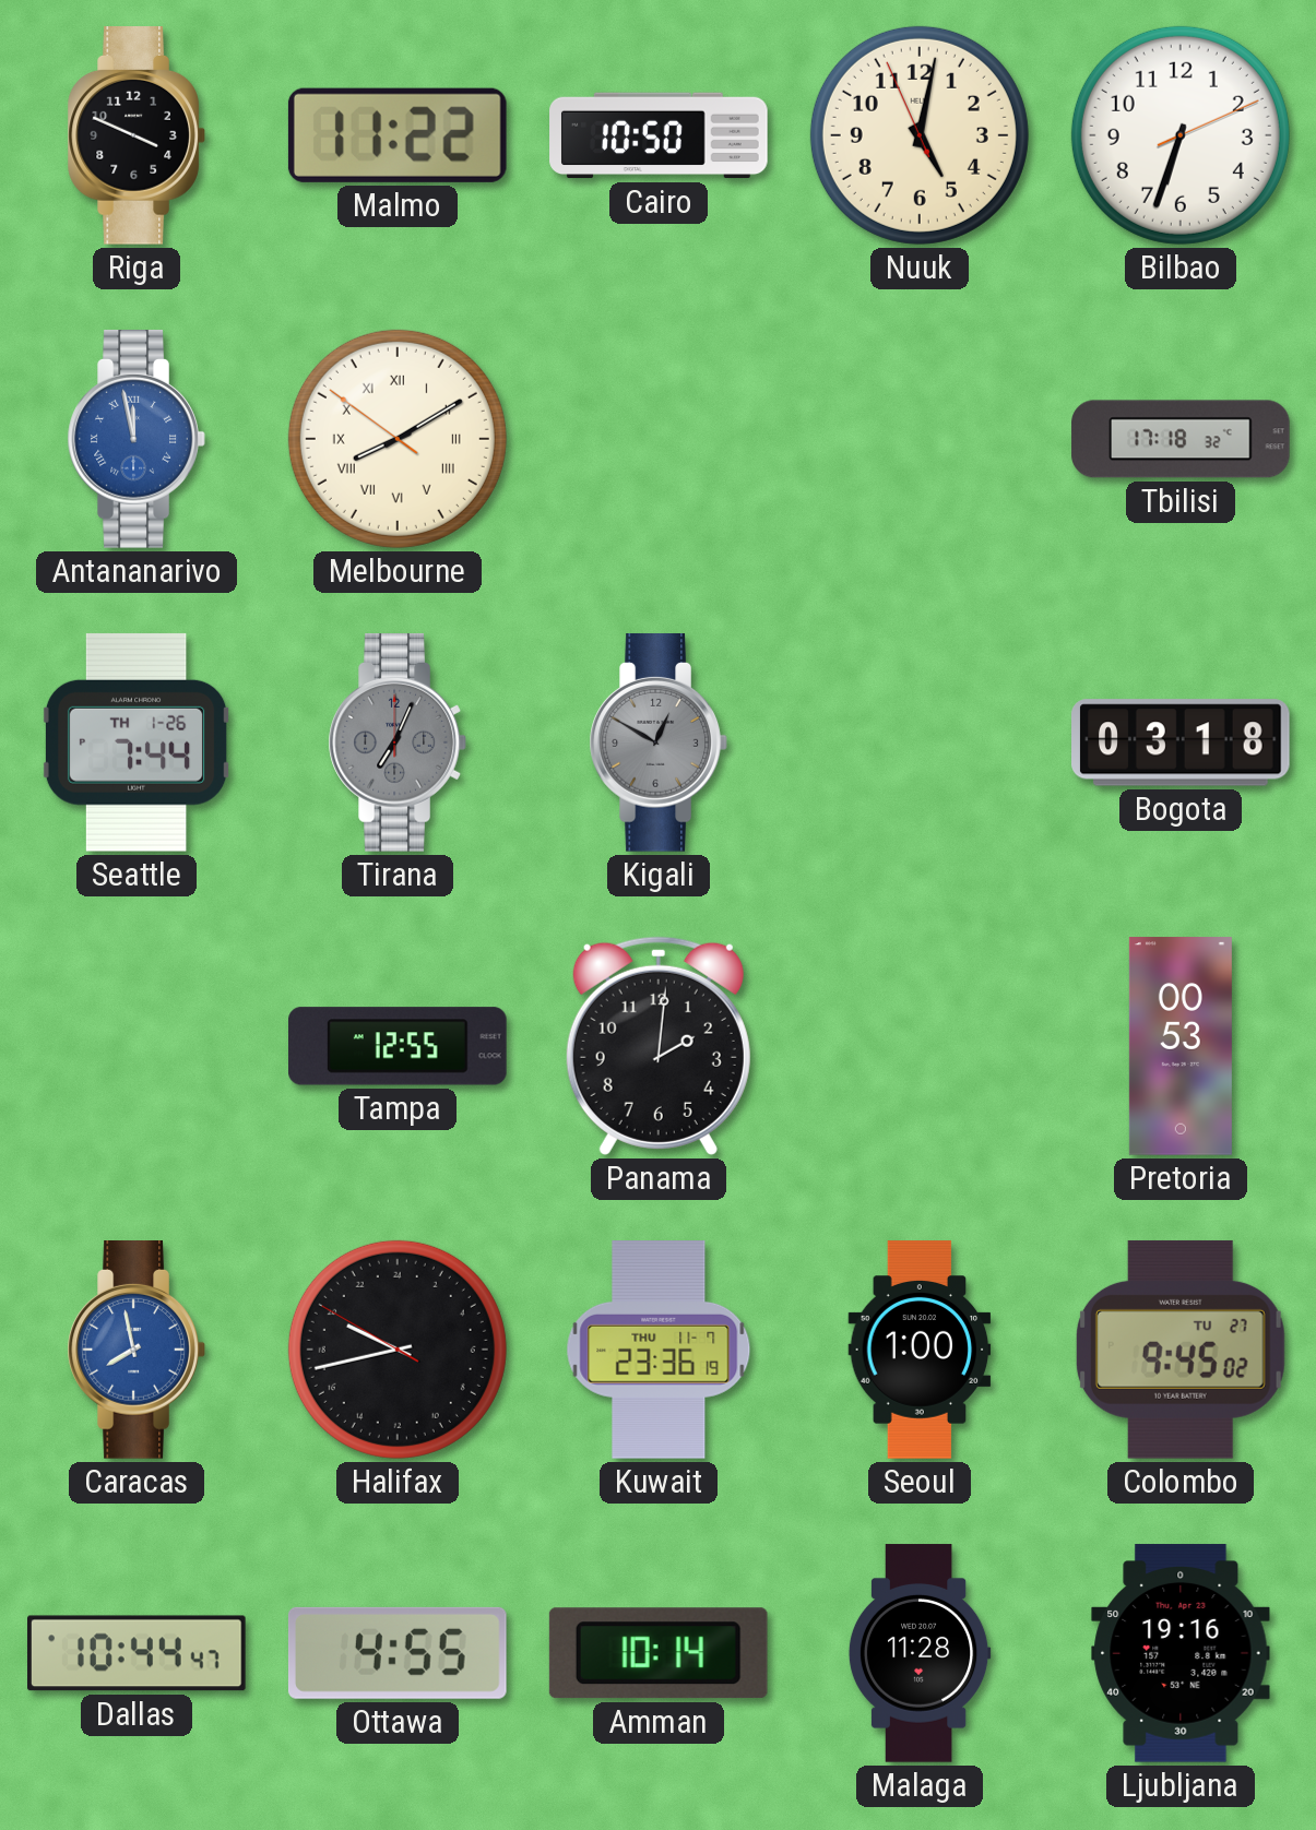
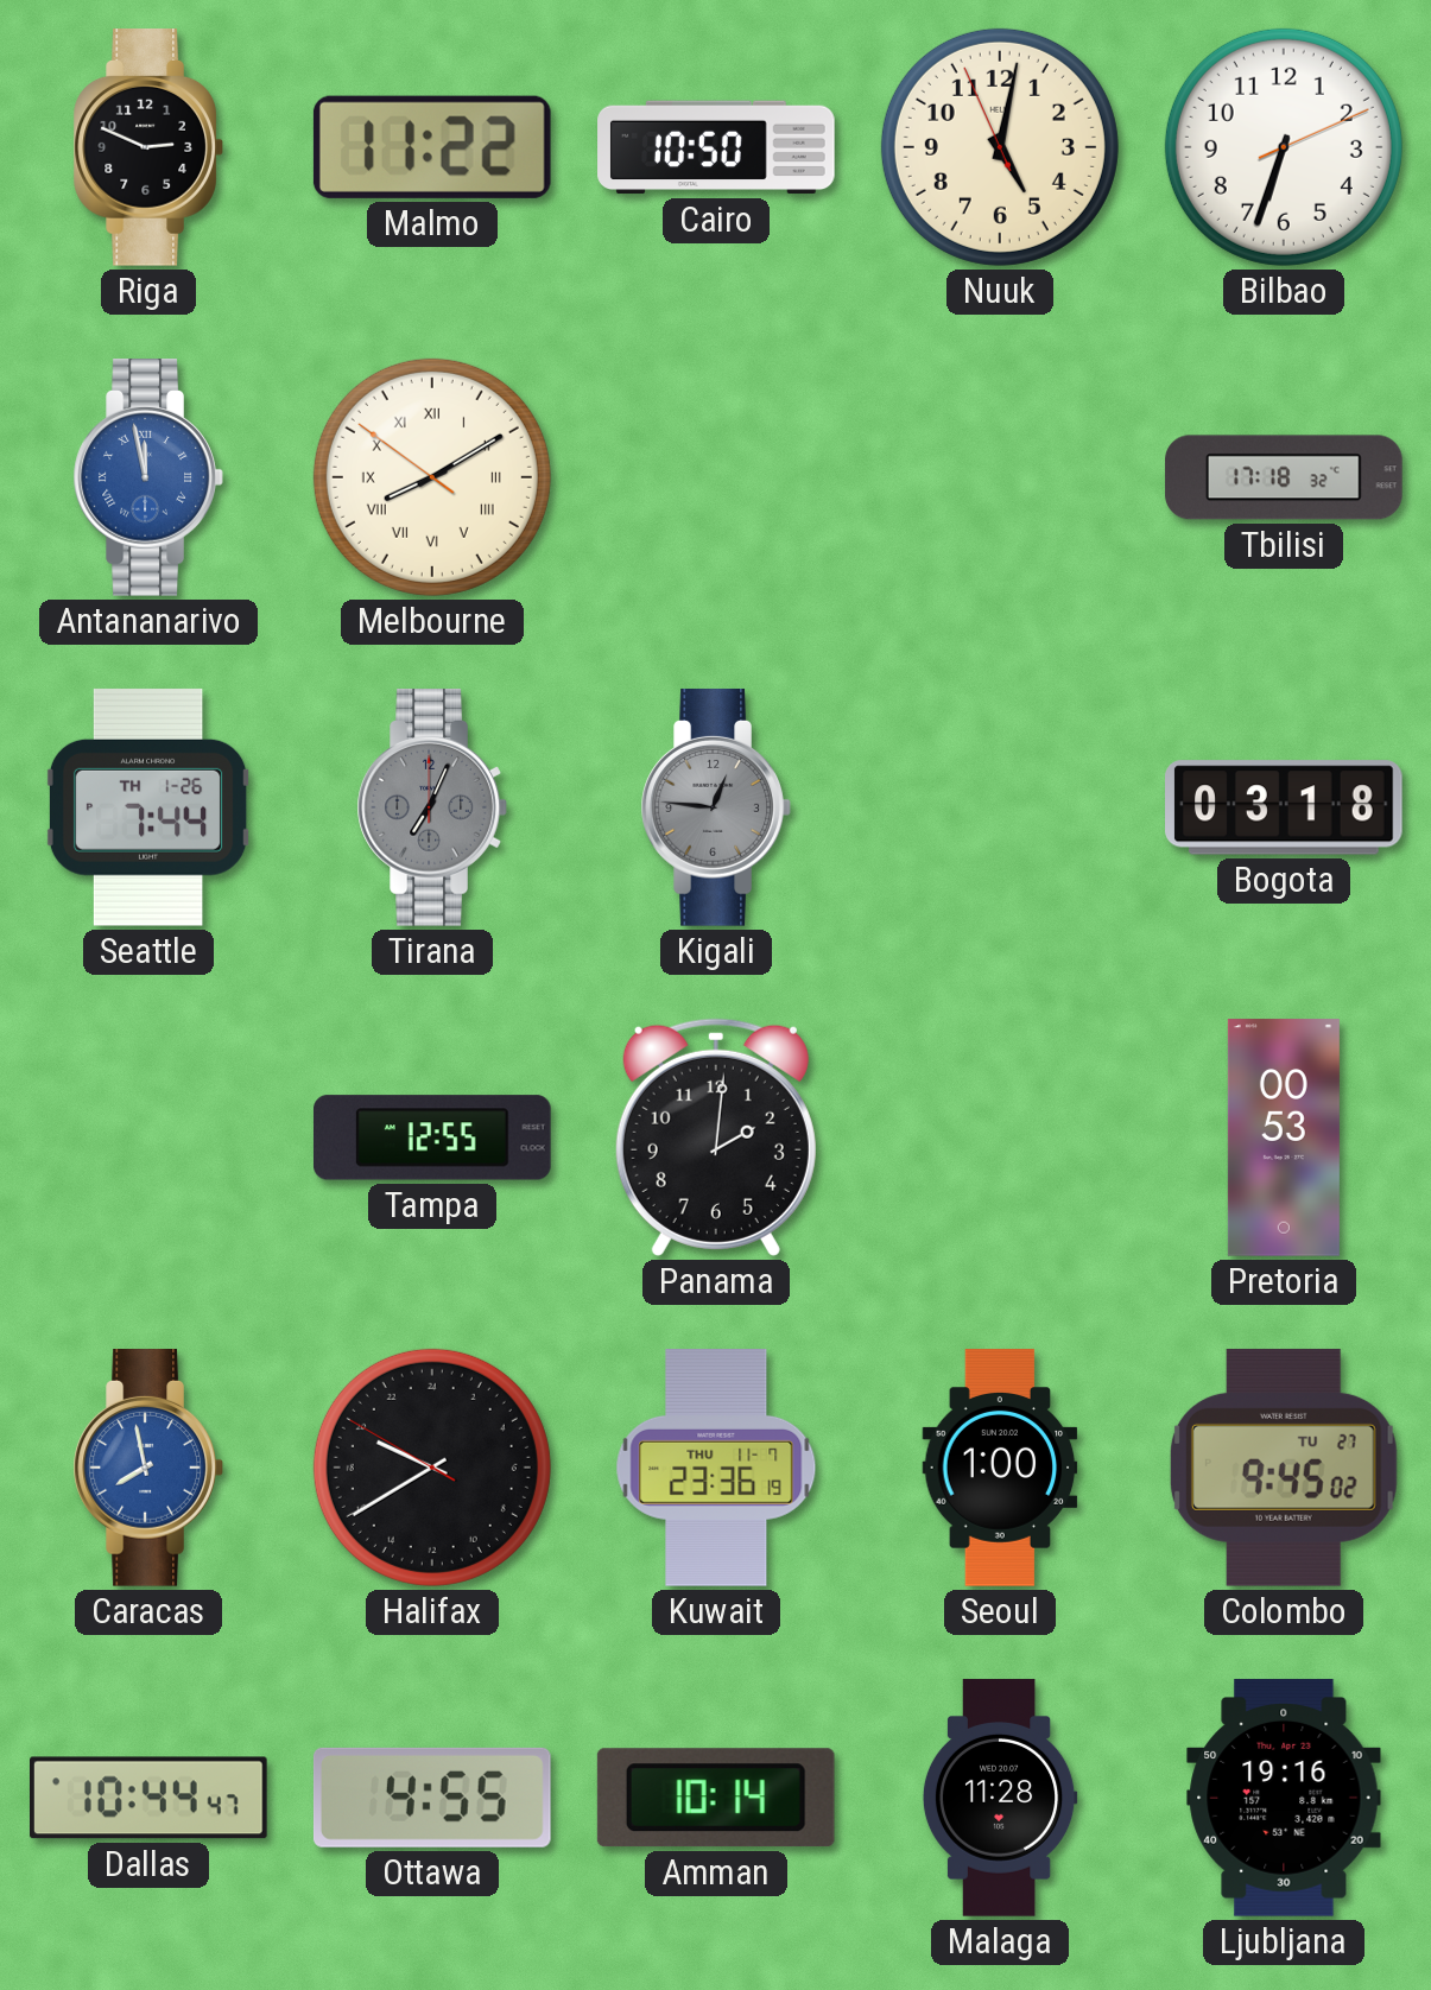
Riga: 3:49 -> 2:49
Kigali: 12:50 -> 12:46
Halifax: 19:42 -> 19:39
